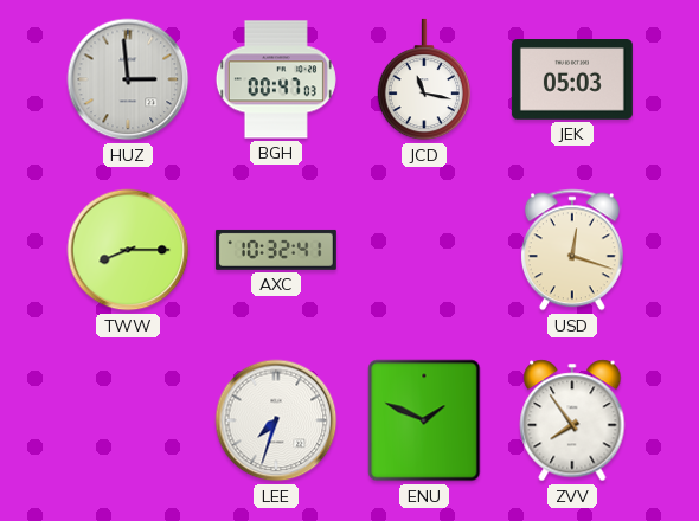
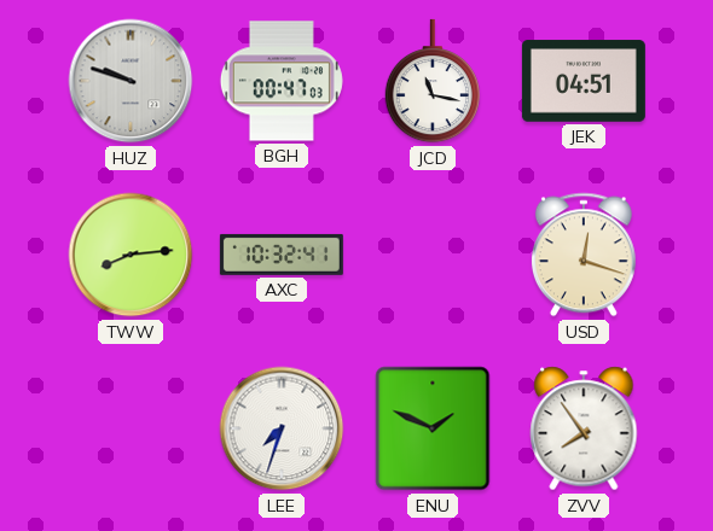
HUZ: 2:59 -> 9:48
JEK: 05:03 -> 04:51
TWW: 8:15 -> 8:14
